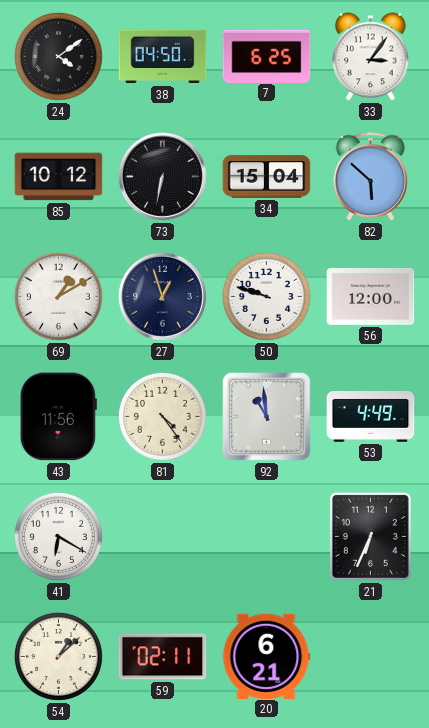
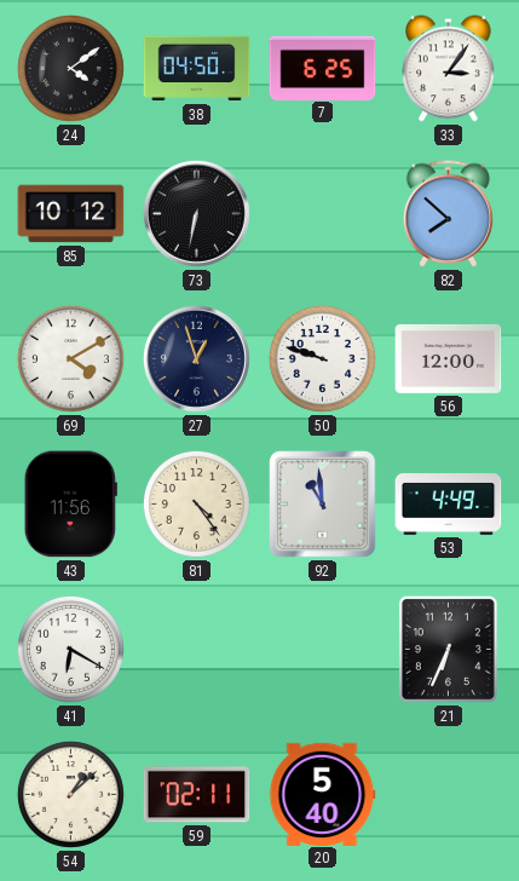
34: 15:04 -> none
82: 5:52 -> 7:52
69: 1:10 -> 4:10
20: 6:21 -> 5:40
